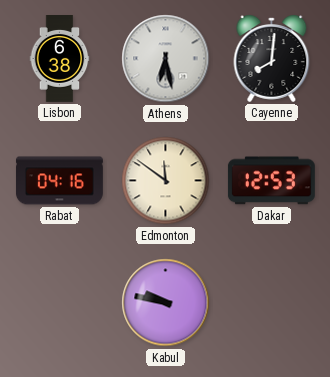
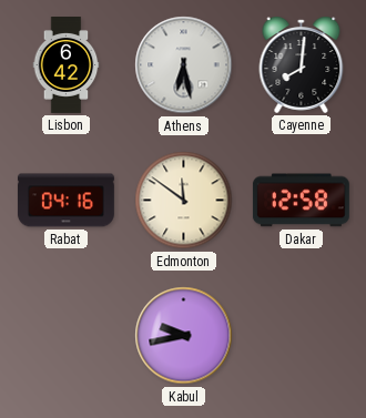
Lisbon: 6:38 -> 6:42
Dakar: 12:53 -> 12:58
Kabul: 9:47 -> 9:43
